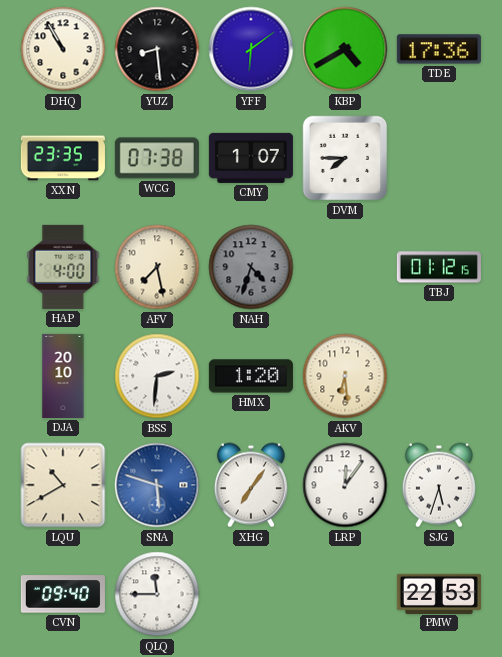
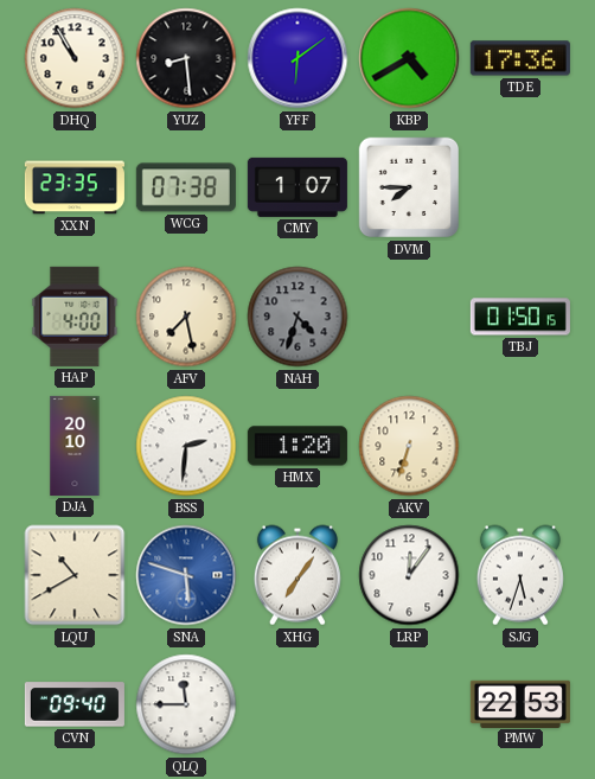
TBJ: 01:12 -> 01:50
AKV: 6:29 -> 6:33
